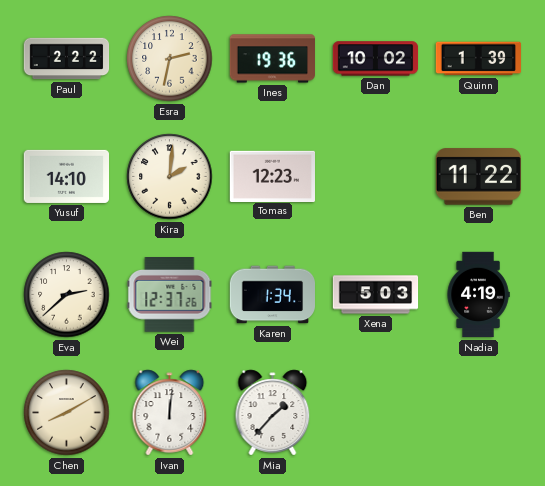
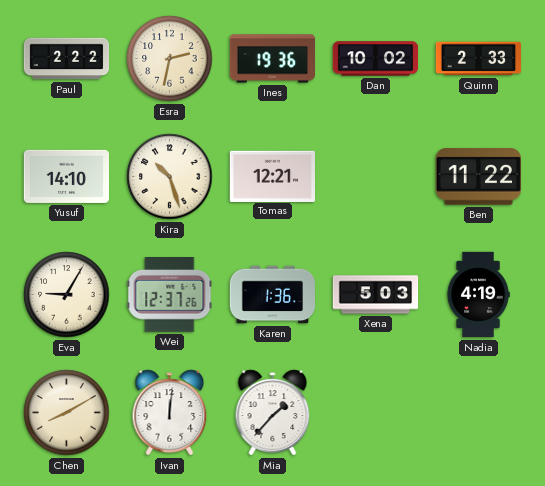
Quinn: 1:39 -> 2:33
Kira: 2:01 -> 10:27
Tomas: 12:23 -> 12:21
Eva: 2:38 -> 9:05
Karen: 1:34 -> 1:36
